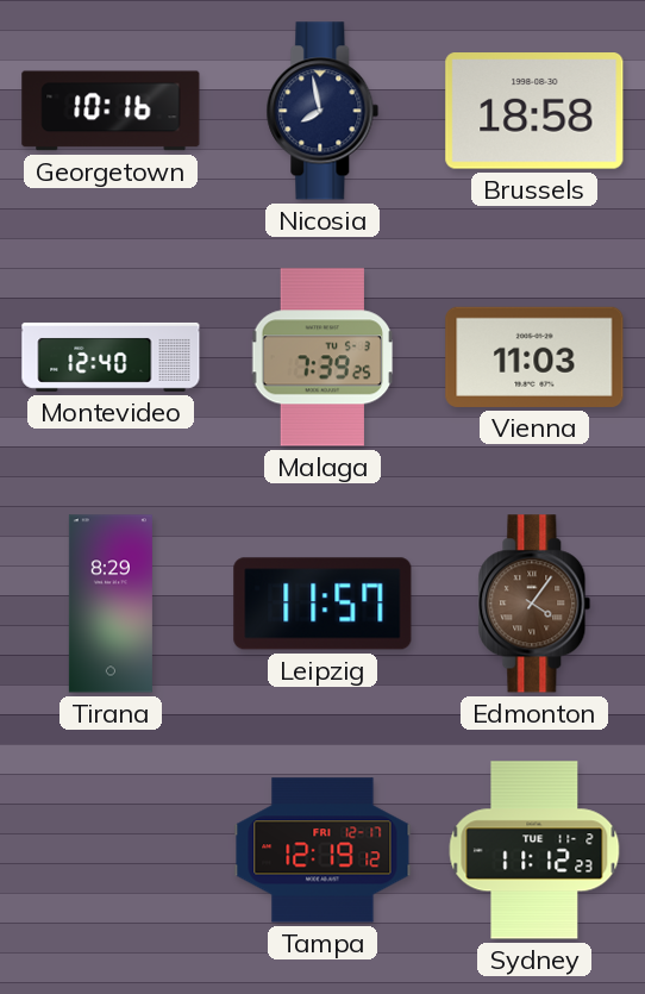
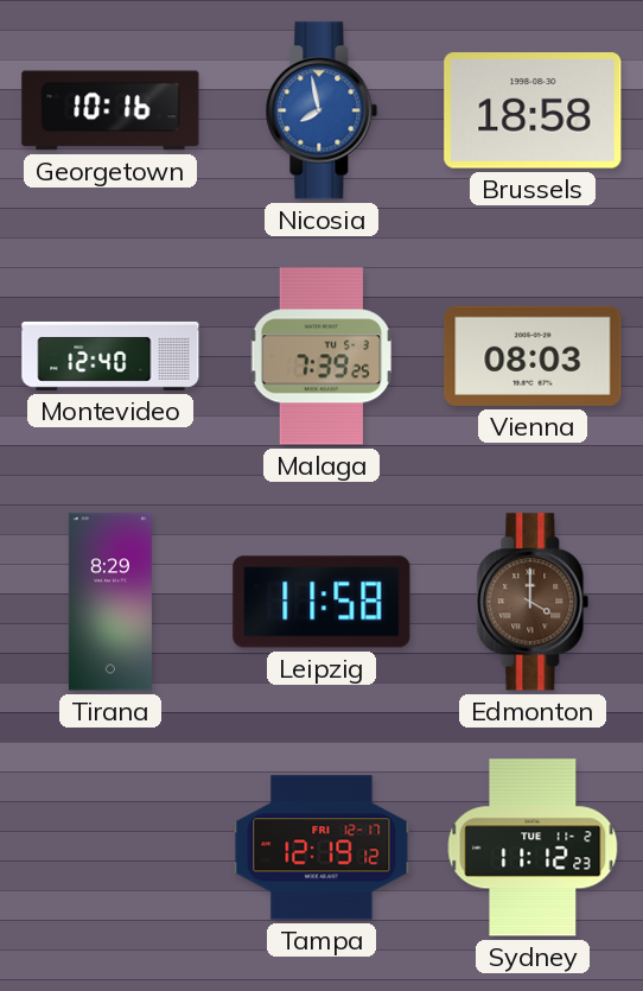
Nicosia dial: navy -> blue
Vienna: 11:03 -> 08:03
Leipzig: 11:57 -> 11:58
Edmonton: 4:06 -> 4:00
